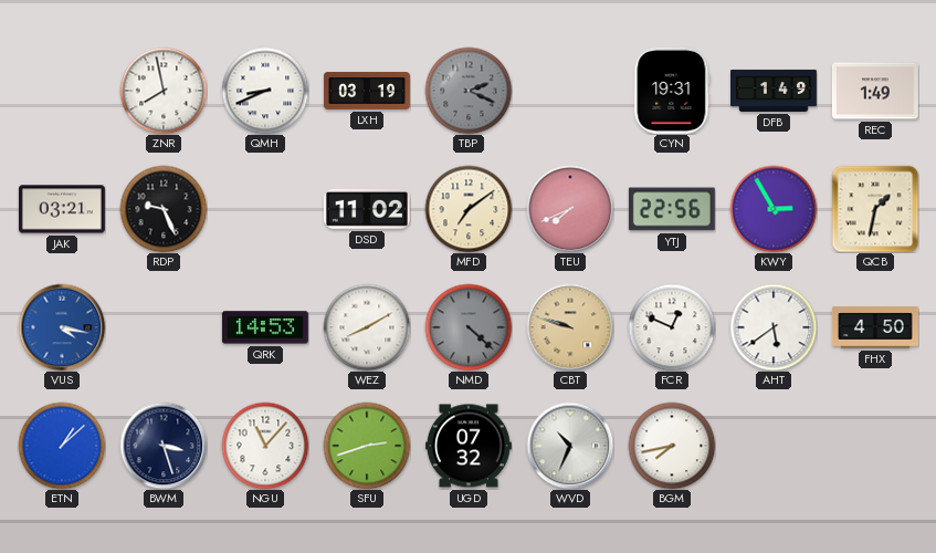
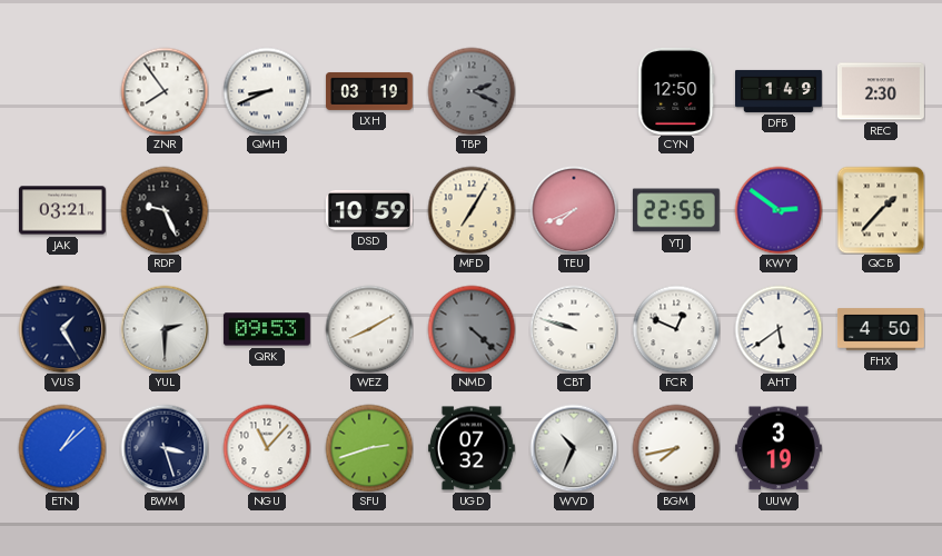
ZNR: 7:58 -> 7:54
CYN: 19:31 -> 12:50
REC: 1:49 -> 2:30
DSD: 11:02 -> 10:59
MFD: 7:09 -> 7:05
KWY: 2:55 -> 2:51
QCB: 1:32 -> 1:37
VUS: 4:17 -> 1:25
VUS dial: blue -> navy
YUL: none -> 2:30
QRK: 14:53 -> 09:53
CBT dial: champagne -> white
UUW: none -> 3:19
